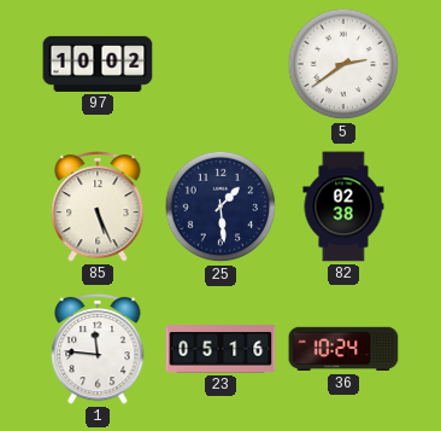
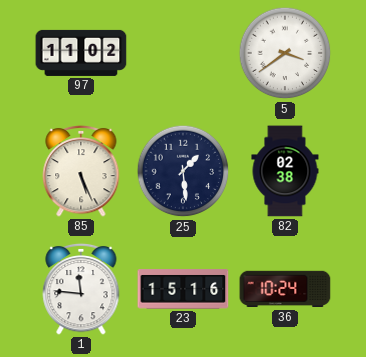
97: 10:02 -> 11:02
5: 2:39 -> 3:39
23: 05:16 -> 15:16
